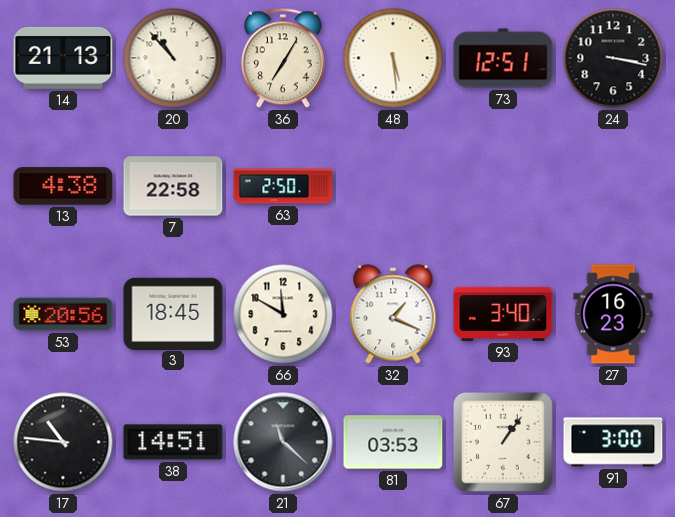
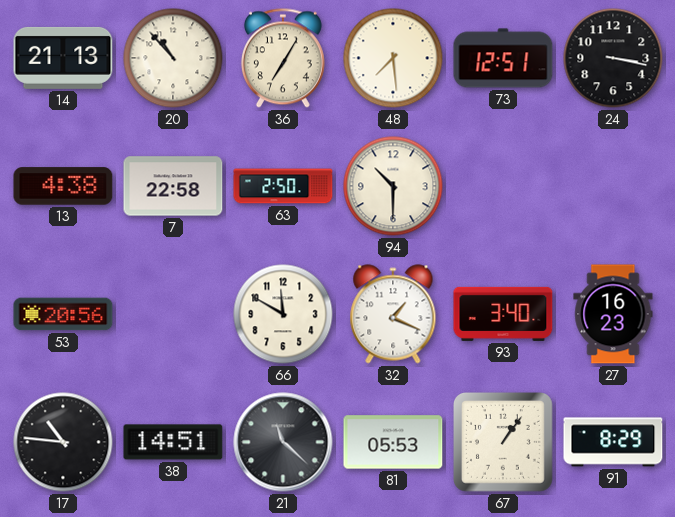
48: 5:29 -> 7:29
94: none -> 10:30
3: 18:45 -> none
81: 03:53 -> 05:53
91: 3:00 -> 8:29
